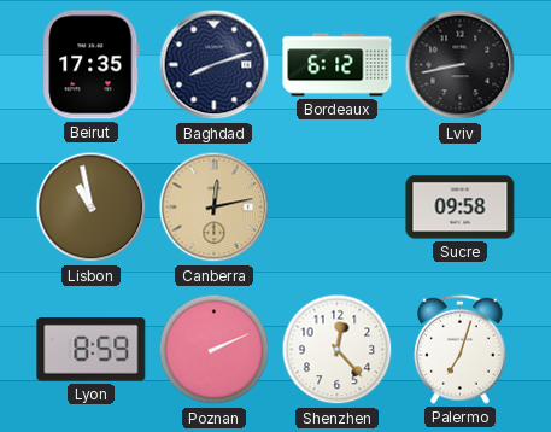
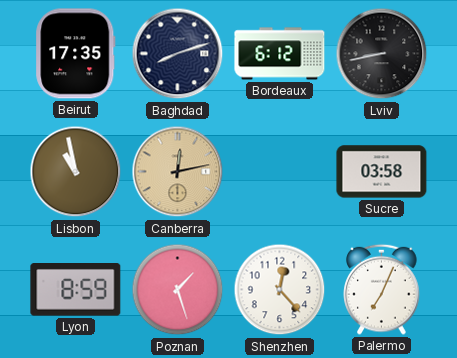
Sucre: 09:58 -> 03:58
Poznan: 2:11 -> 1:27
Palermo: 7:03 -> 7:04
